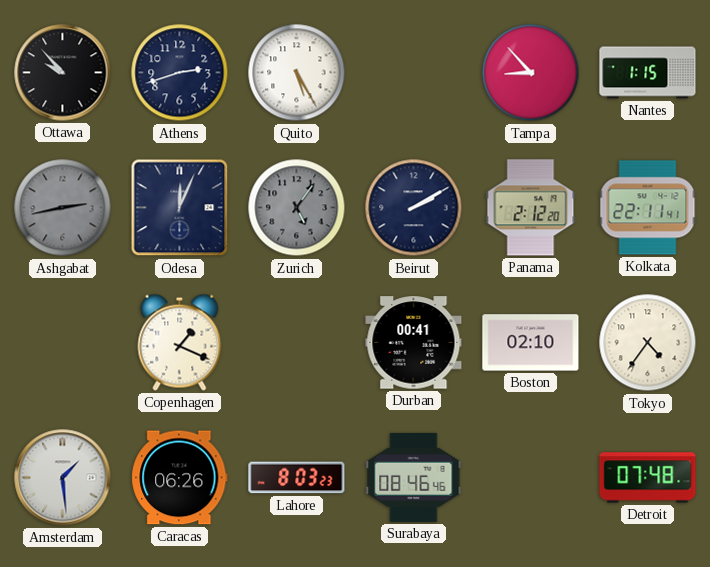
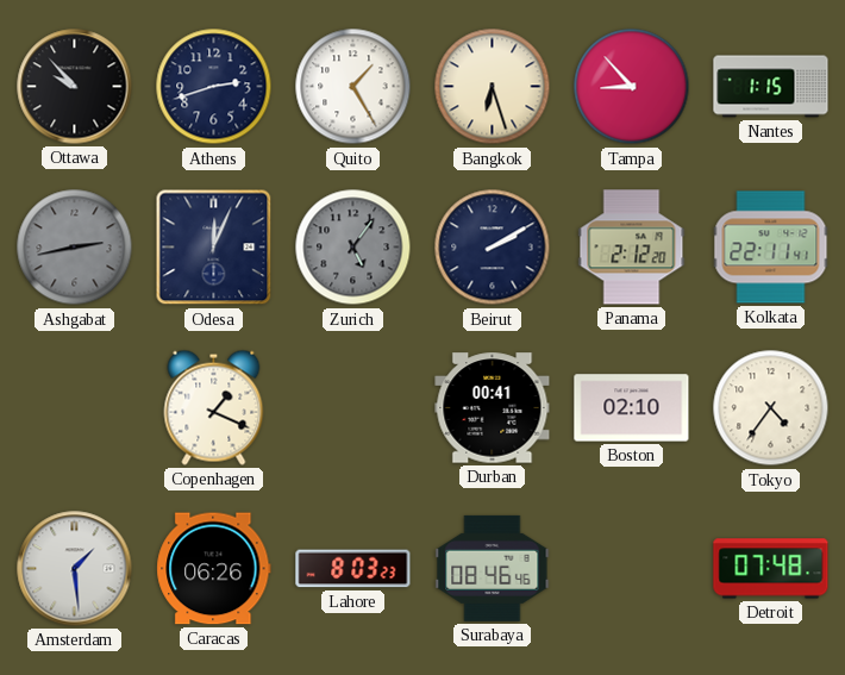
Quito: 5:25 -> 1:25
Bangkok: none -> 6:27
